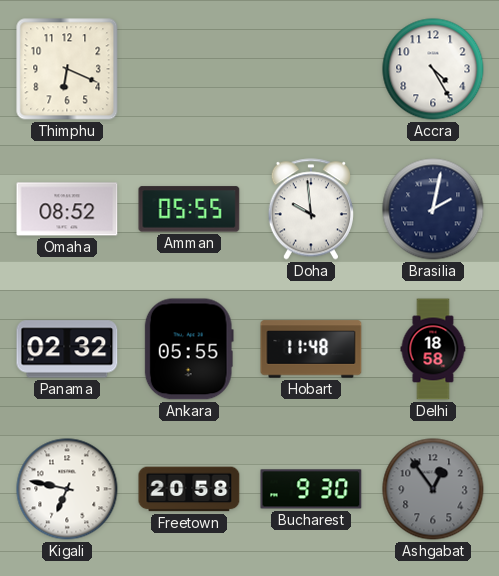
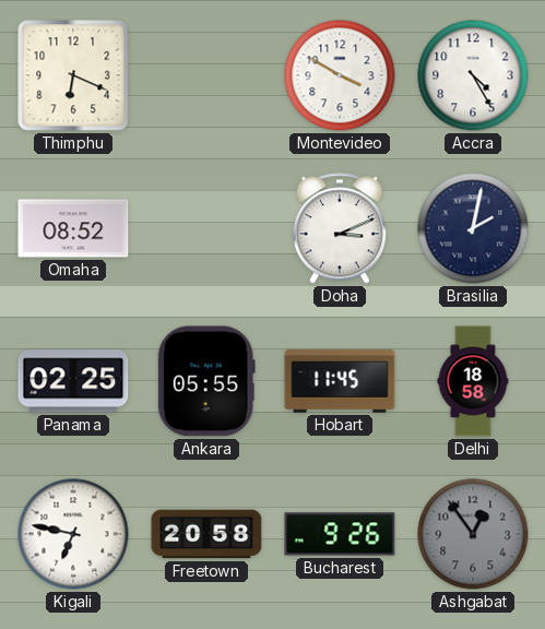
Montevideo: none -> 3:50
Amman: 05:55 -> none
Doha: 9:59 -> 3:11
Panama: 02:32 -> 02:25
Hobart: 11:48 -> 11:45
Bucharest: 9:30 -> 9:26
